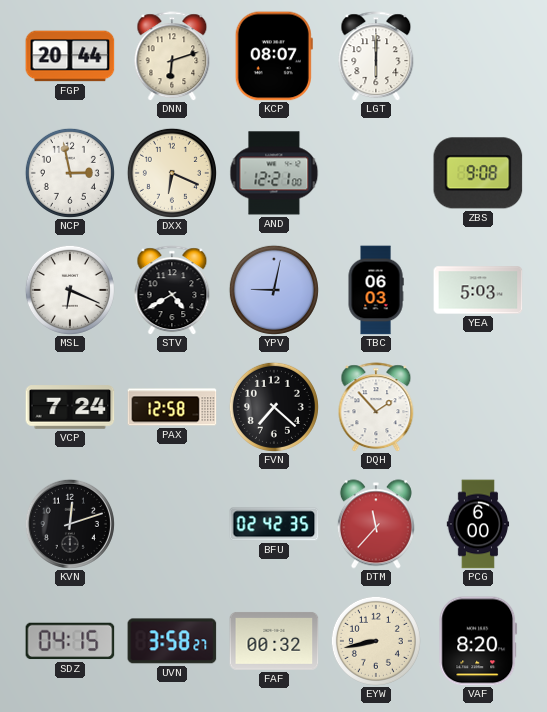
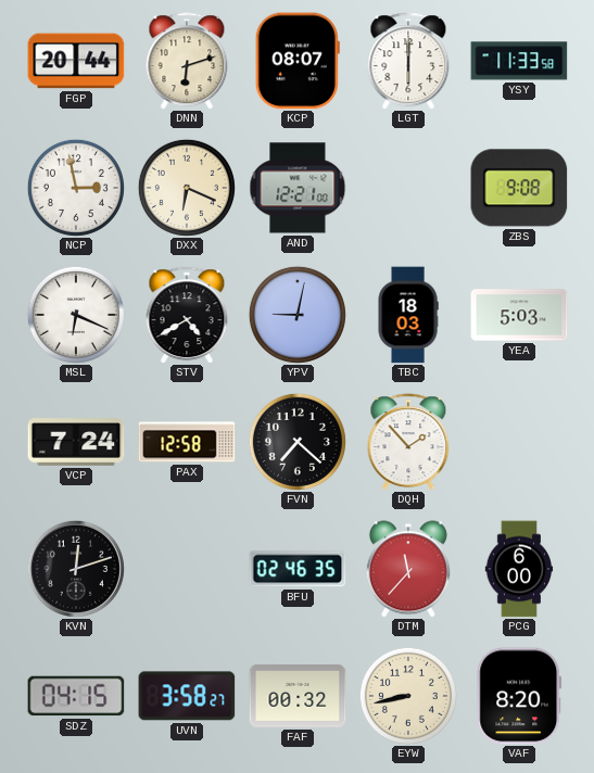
YSY: none -> 11:33
TBC: 06:03 -> 18:03
BFU: 02:42 -> 02:46
